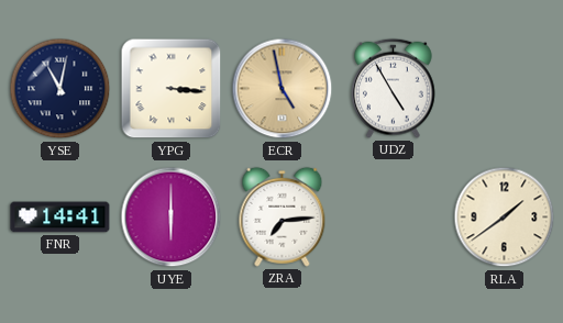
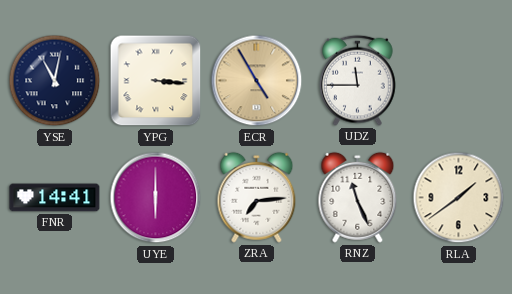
ECR: 4:58 -> 4:55
UDZ: 4:55 -> 11:45
RNZ: none -> 11:26
